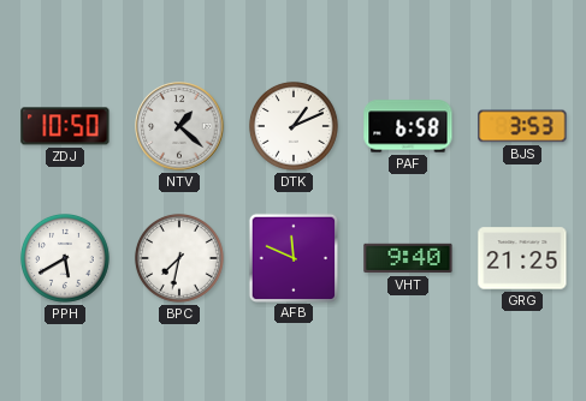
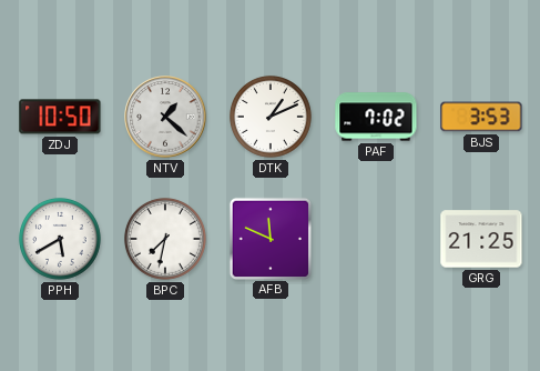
PAF: 6:58 -> 7:02
VHT: 9:40 -> none
